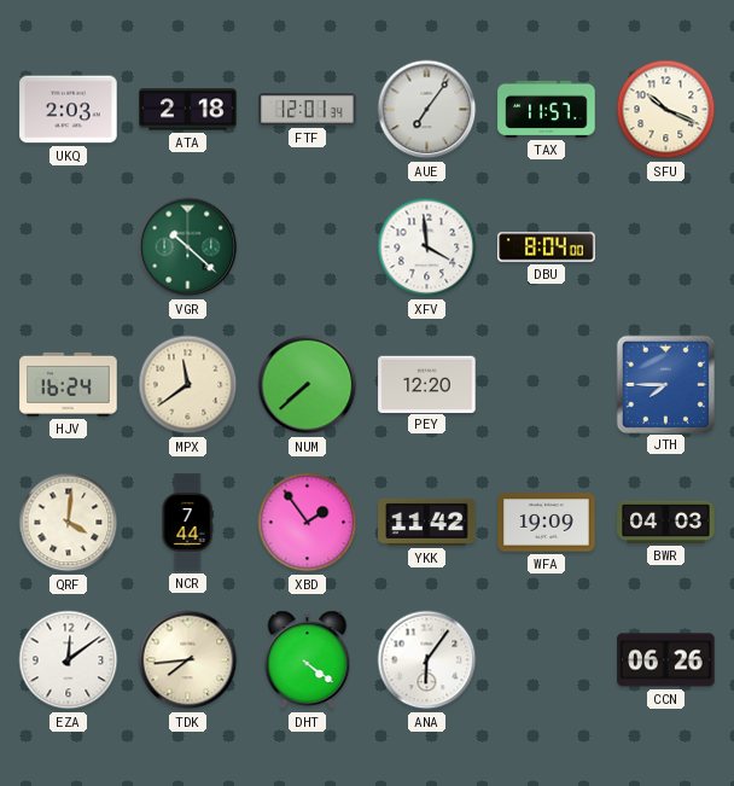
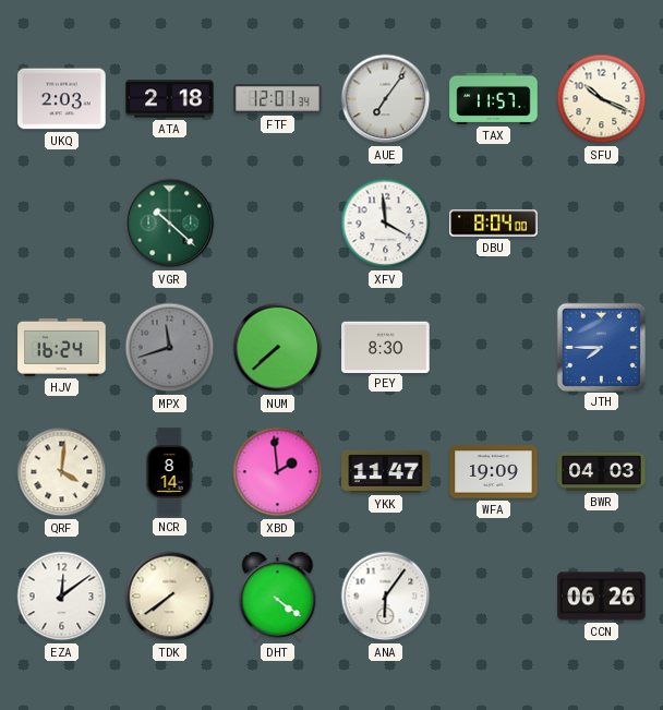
MPX: 11:39 -> 11:42
MPX dial: cream -> grey
PEY: 12:20 -> 8:30
NCR: 7:44 -> 8:14
XBD: 1:54 -> 1:59
YKK: 11:42 -> 11:47
TDK: 7:44 -> 7:39
